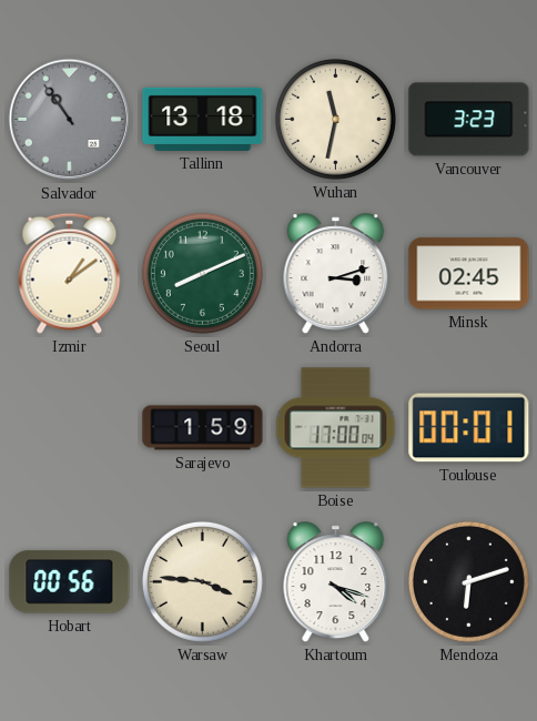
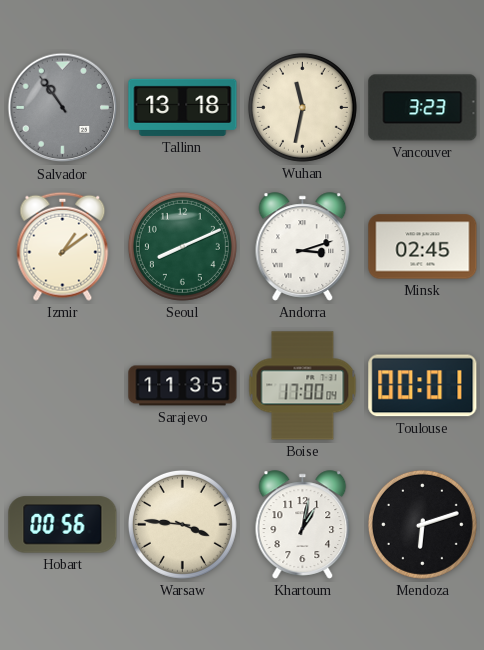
Sarajevo: 1:59 -> 11:35
Khartoum: 4:18 -> 1:02
